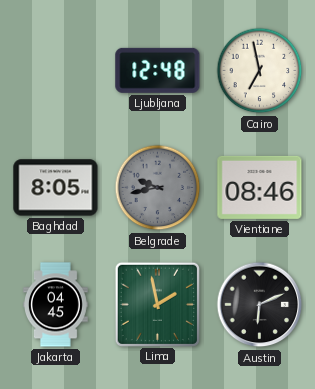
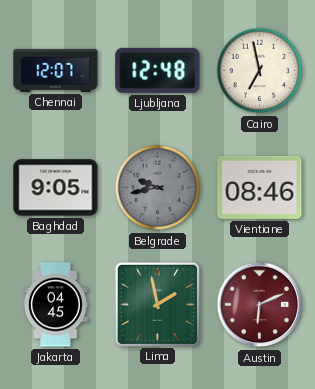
Chennai: none -> 12:07
Baghdad: 8:05 -> 9:05
Austin dial: black -> burgundy
